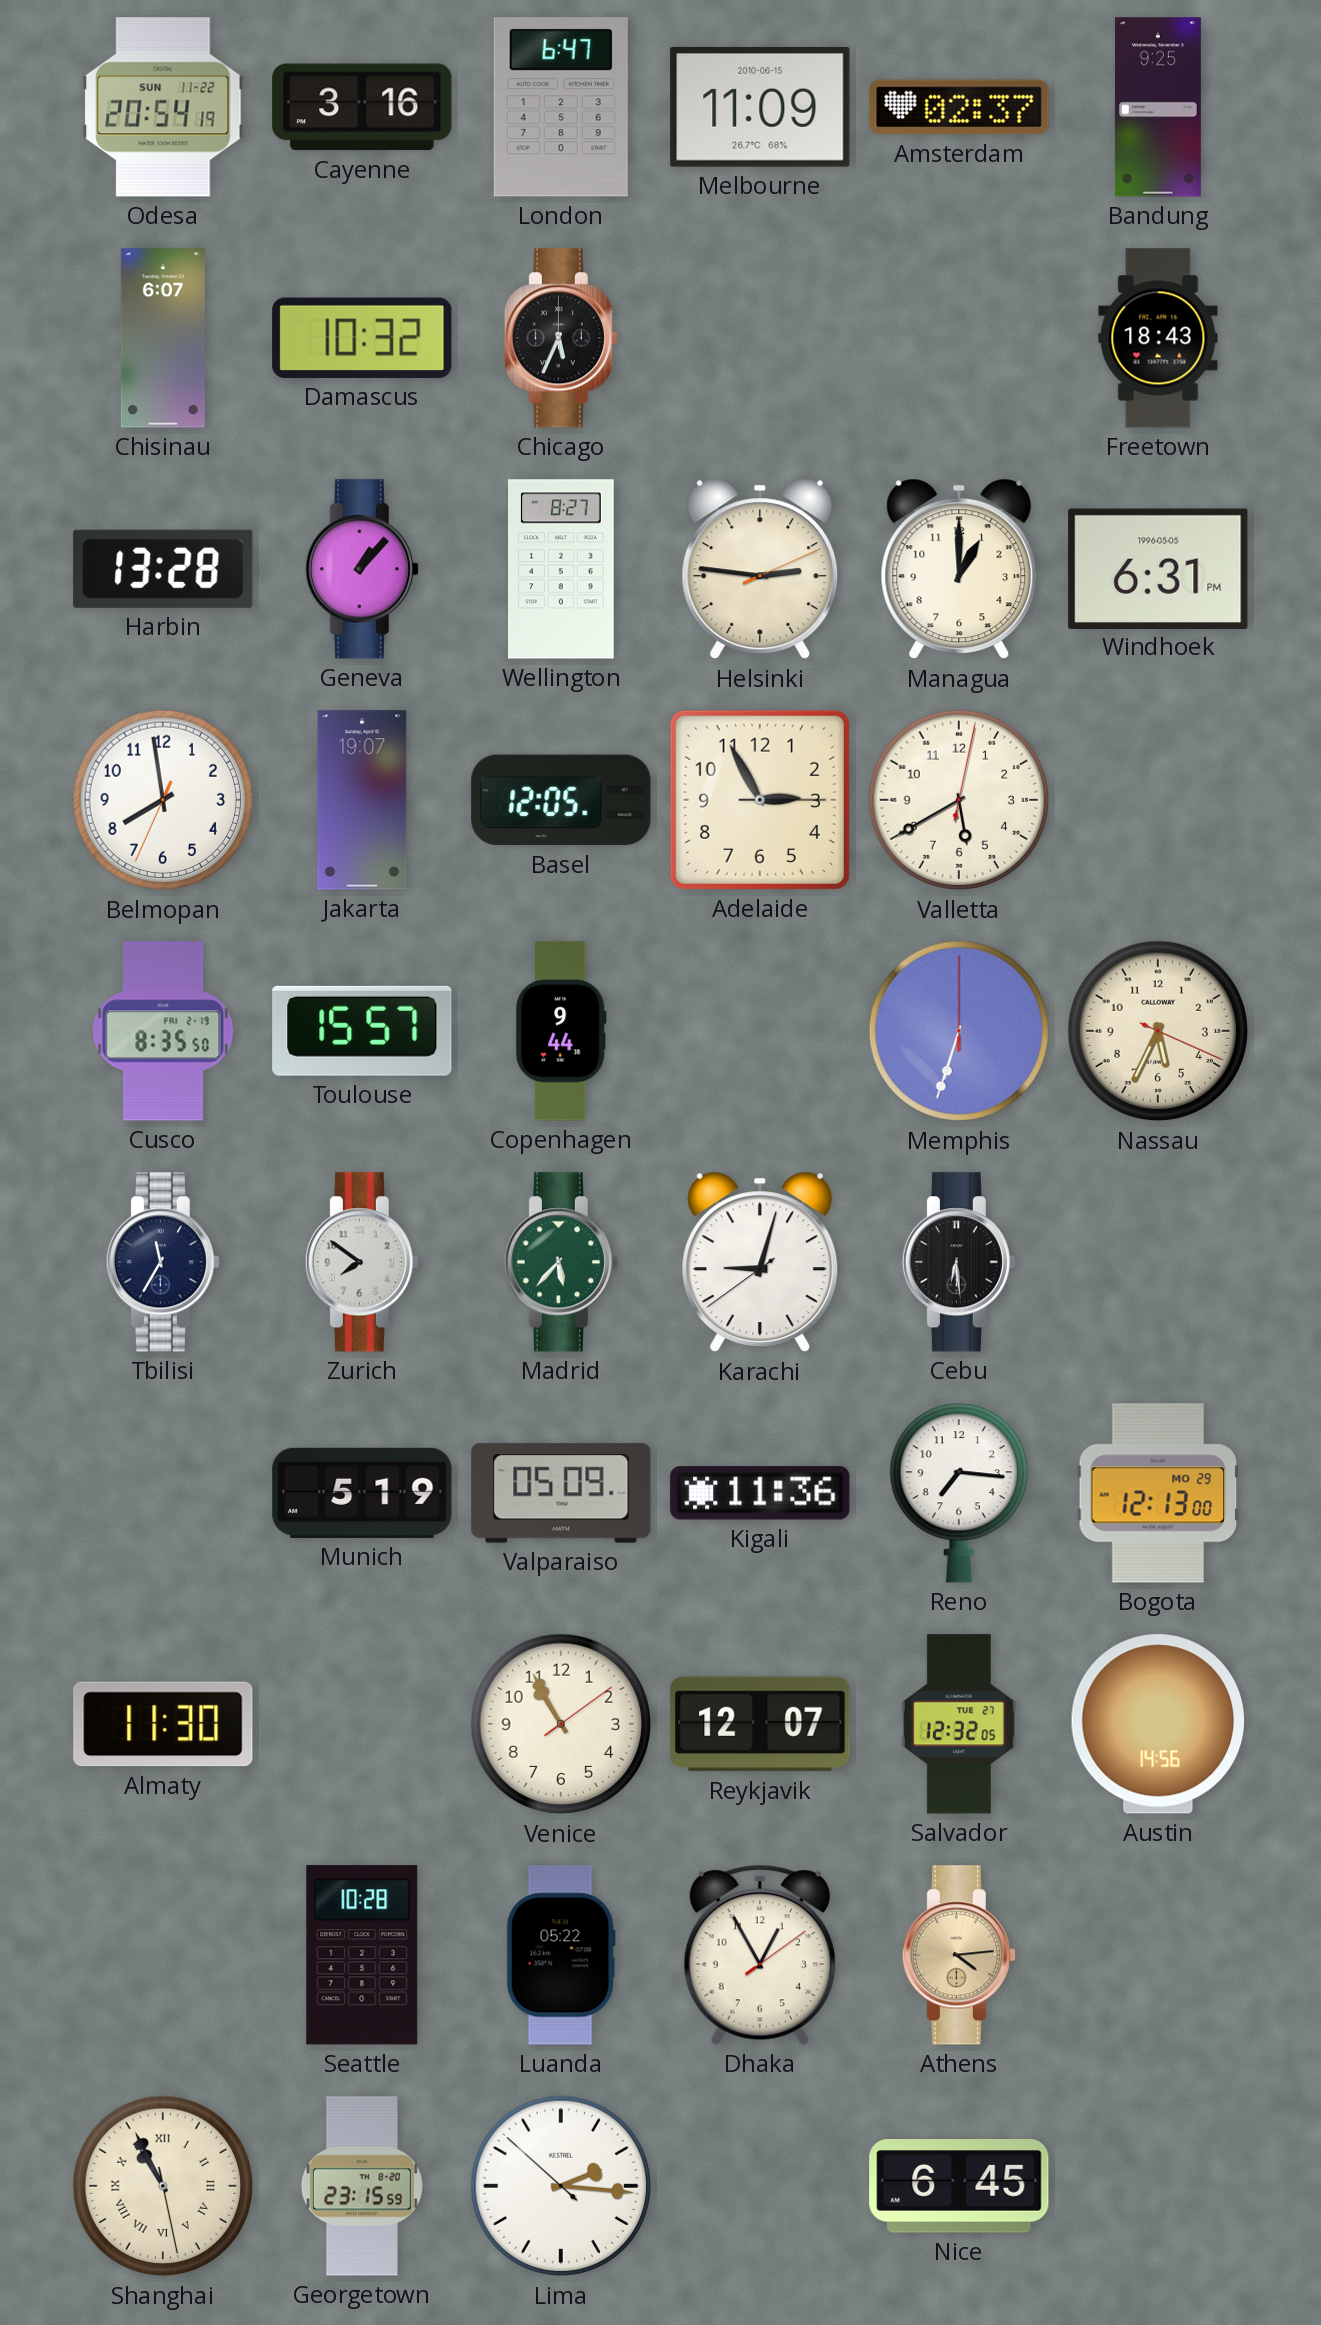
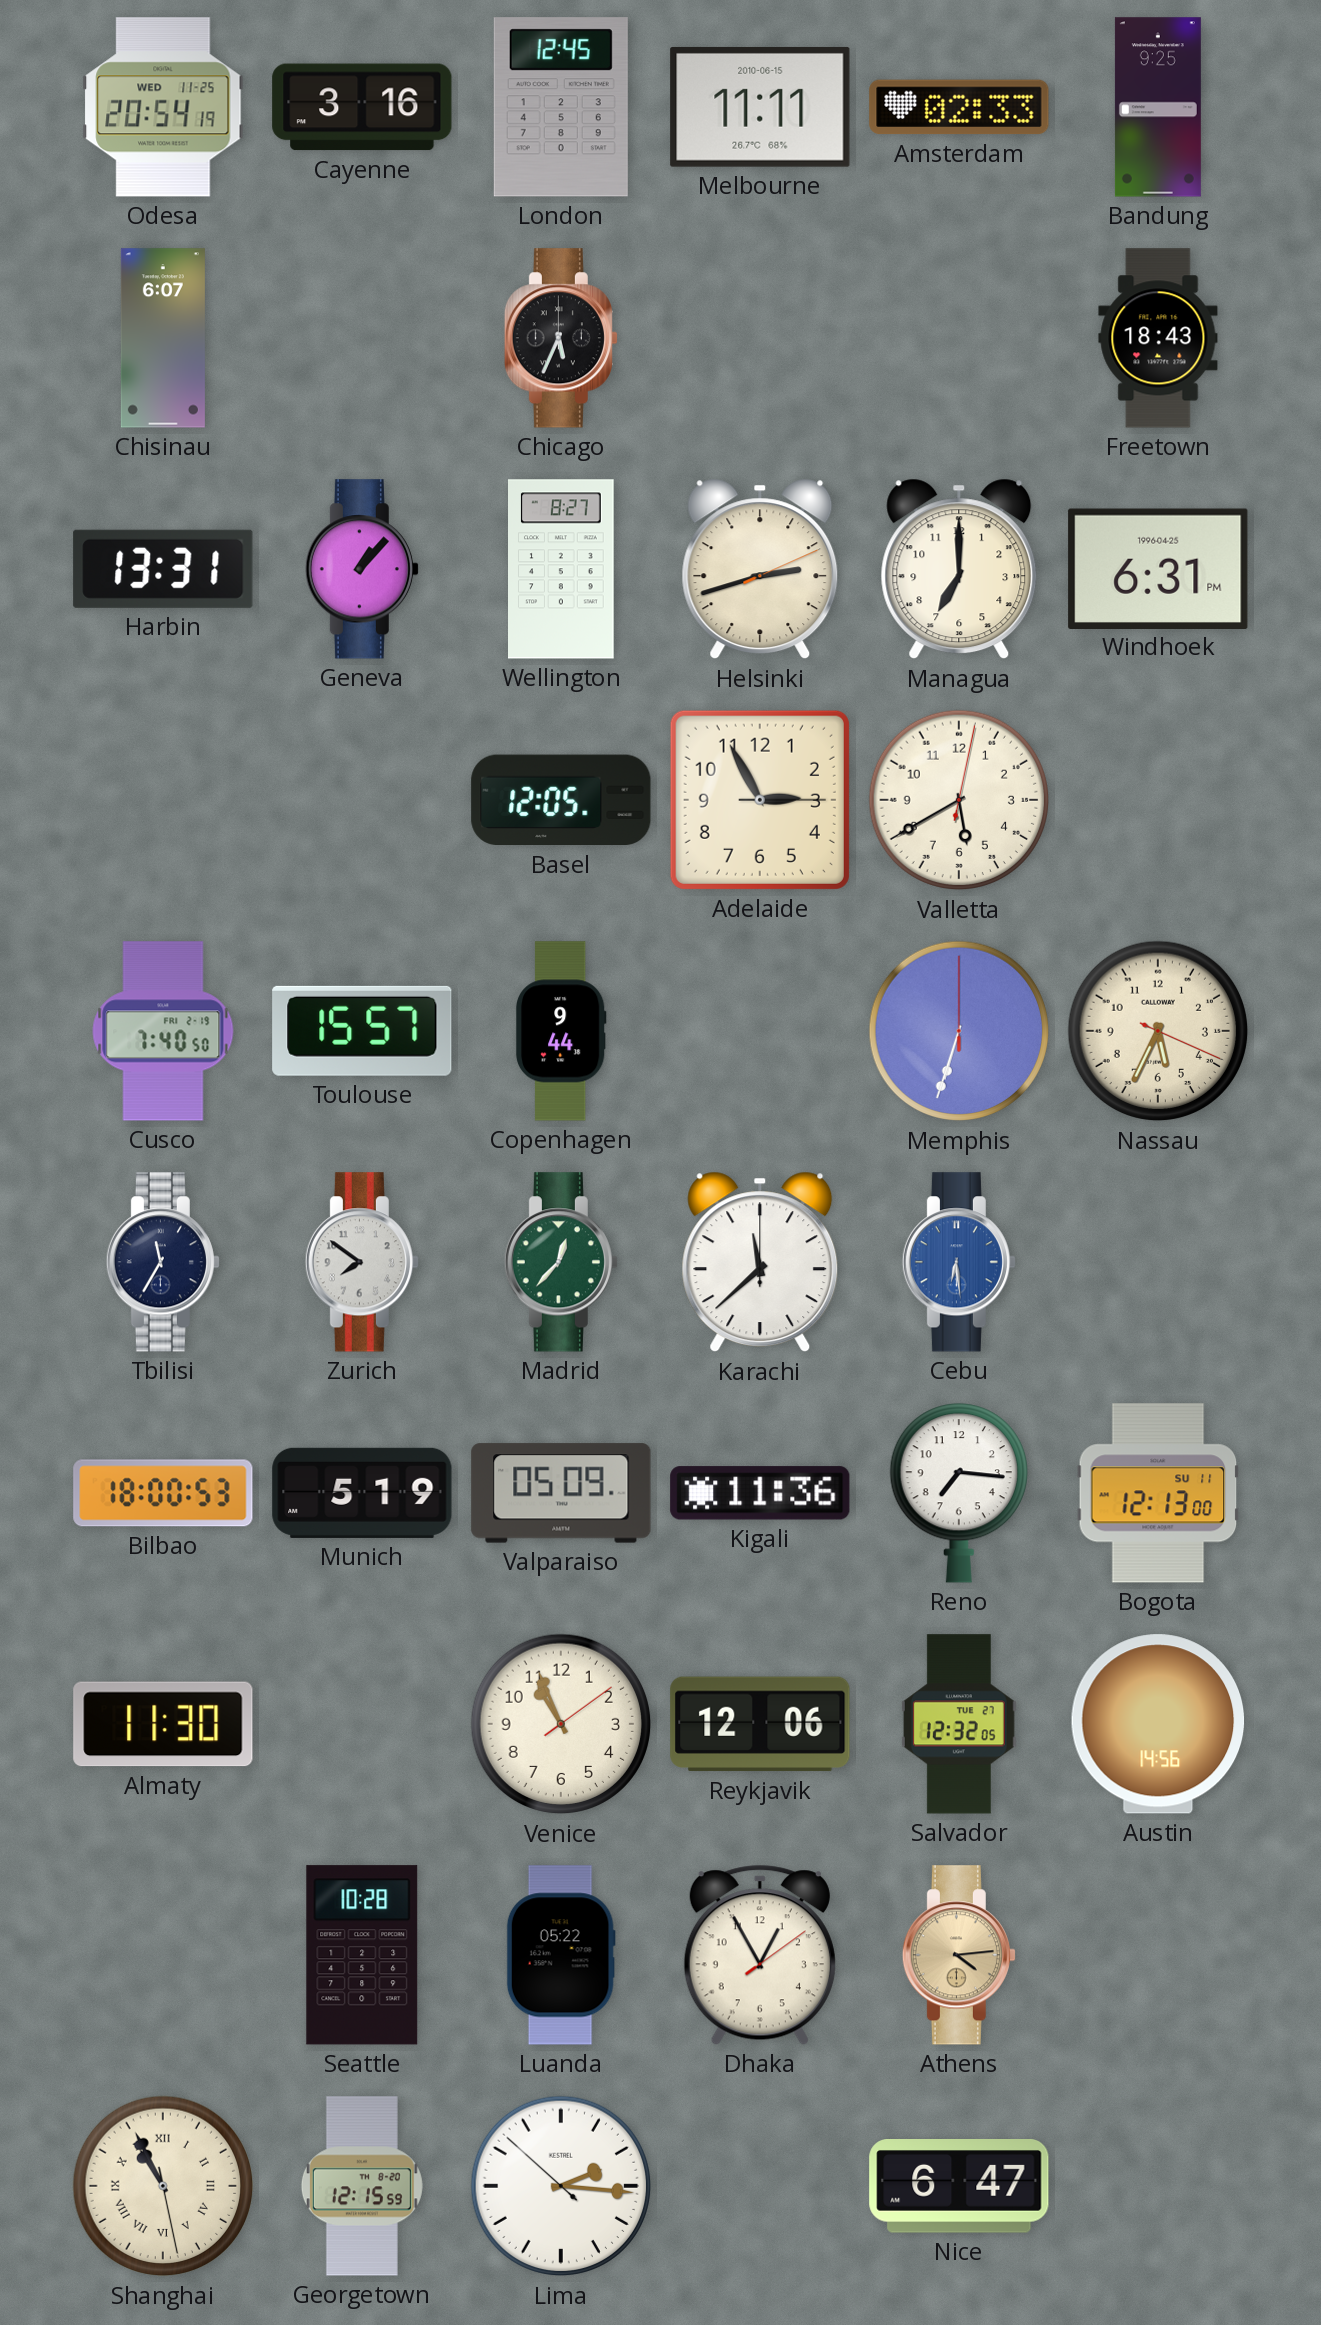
Odesa date: SUN 11-22 -> WED 11-25
London: 6:47 -> 12:45
Melbourne: 11:09 -> 11:11
Amsterdam: 02:37 -> 02:33
Damascus: 10:32 -> none
Harbin: 13:28 -> 13:31
Helsinki: 2:46 -> 2:42
Managua: 1:00 -> 7:00
Windhoek date: 1996-05-05 -> 1996-04-25
Belmopan: 7:58 -> none
Jakarta: 19:07 -> none
Cusco: 8:35 -> 7:40
Madrid: 5:37 -> 12:37
Karachi: 9:02 -> 11:38
Cebu dial: black -> blue
Bilbao: none -> 18:00
Bogota date: MO 29 -> SU 11
Venice: 10:55 -> 10:56
Reykjavik: 12:07 -> 12:06
Georgetown: 23:15 -> 12:15
Nice: 6:45 -> 6:47
